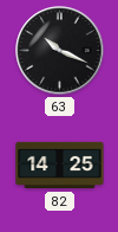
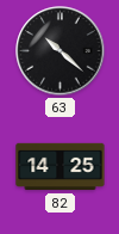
63: 10:19 -> 10:22
